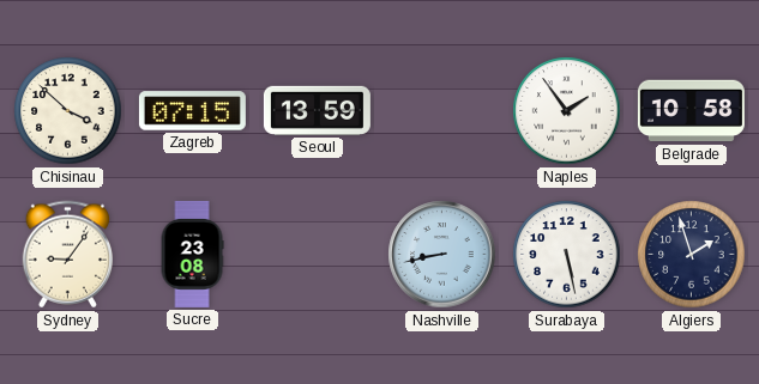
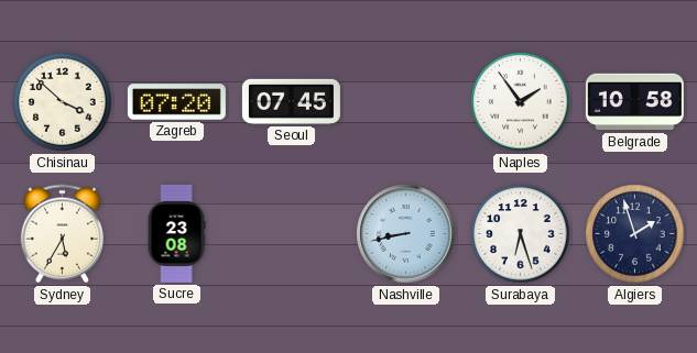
Zagreb: 07:15 -> 07:20
Seoul: 13:59 -> 07:45
Sydney: 9:06 -> 5:35
Surabaya: 5:28 -> 6:27
